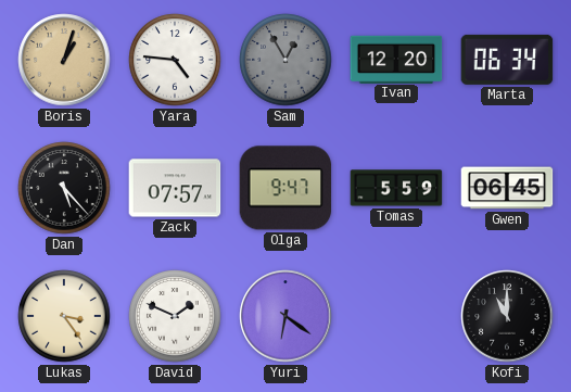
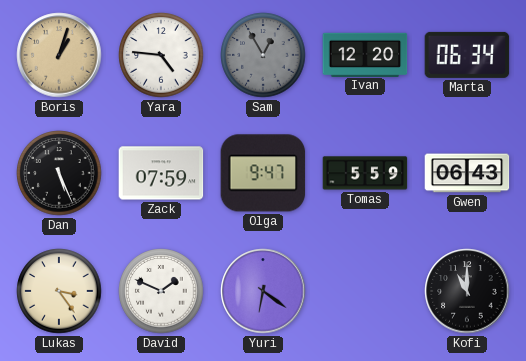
Dan: 5:23 -> 5:26
Zack: 07:57 -> 07:59
Gwen: 06:45 -> 06:43
